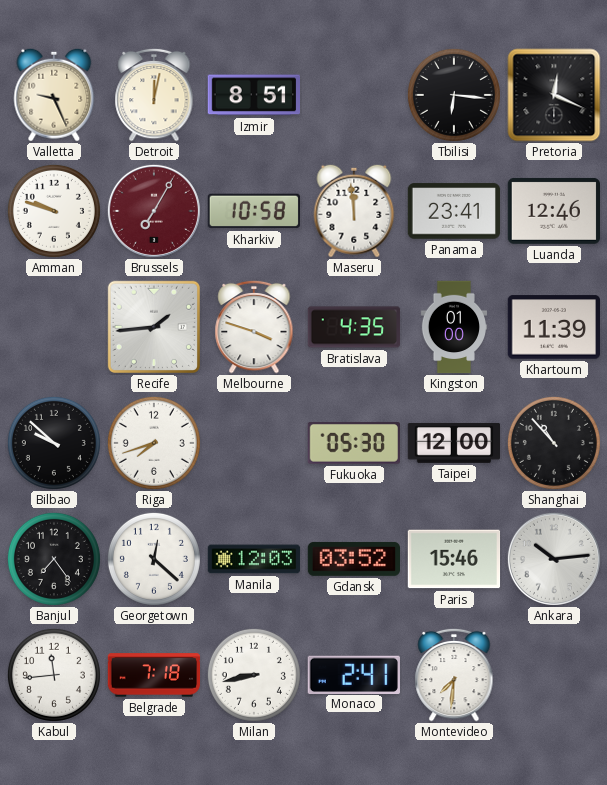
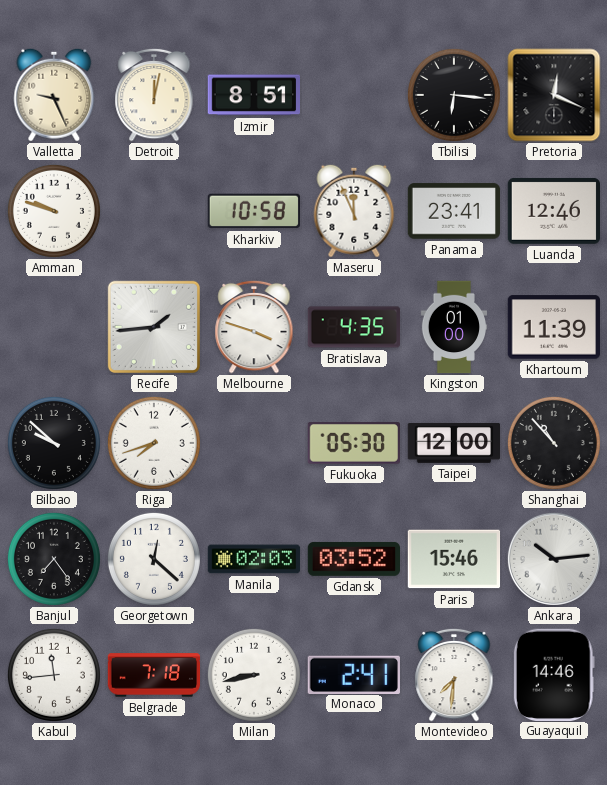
Brussels: 7:05 -> none
Maseru: 11:59 -> 11:56
Manila: 12:03 -> 02:03
Guayaquil: none -> 14:46
